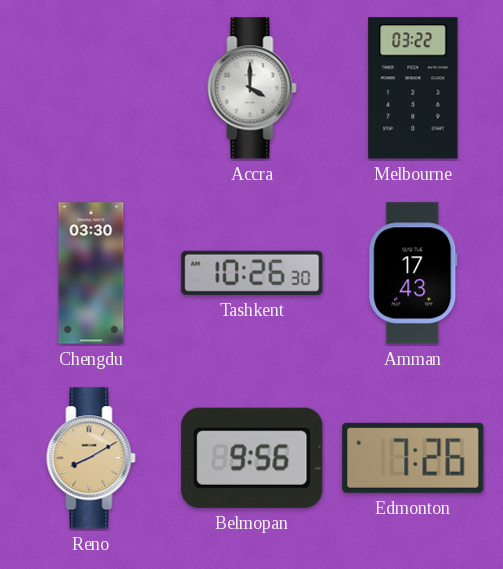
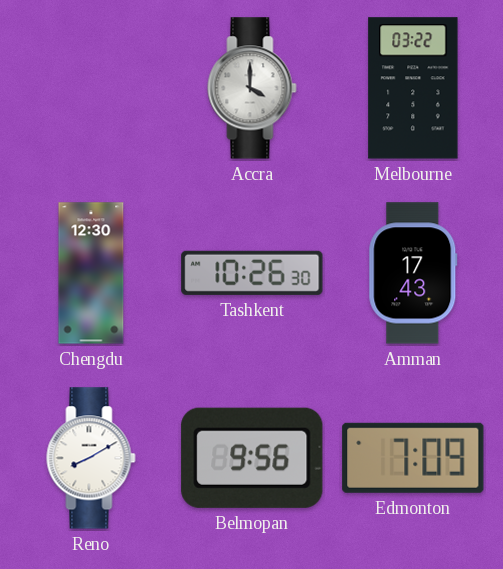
Chengdu: 03:30 -> 12:30
Reno dial: champagne -> white
Edmonton: 7:26 -> 7:09
